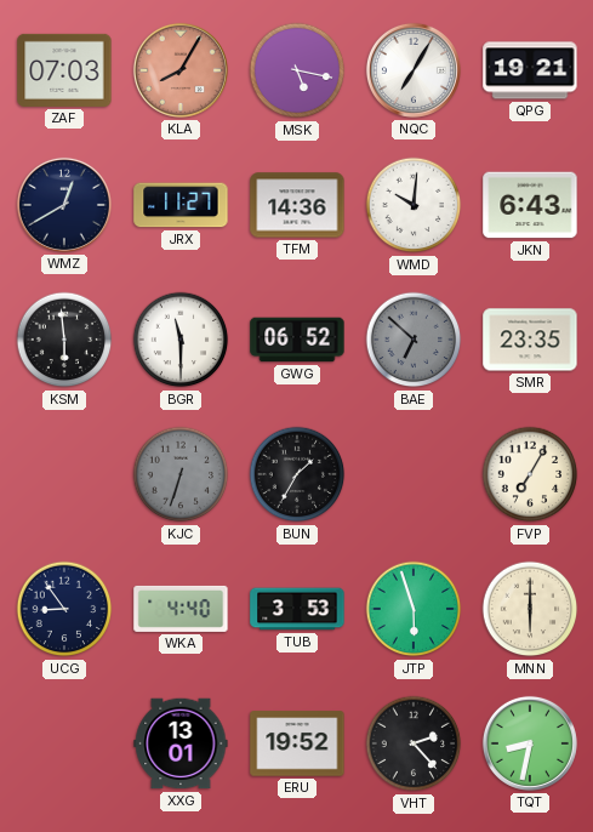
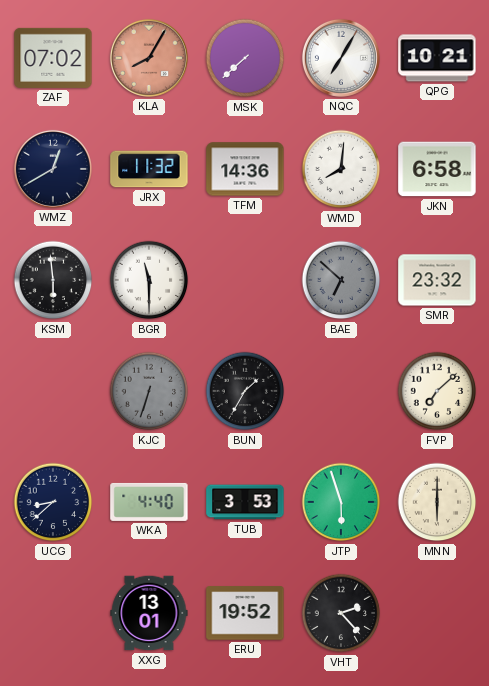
ZAF: 07:03 -> 07:02
MSK: 5:17 -> 7:38
QPG: 19:21 -> 10:21
JRX: 11:27 -> 11:32
WMD: 10:01 -> 8:01
JKN: 6:43 -> 6:58
GWG: 06:52 -> none
SMR: 23:35 -> 23:32
FVP: 7:05 -> 7:08
UCG: 8:54 -> 8:38
TQT: 8:32 -> none
